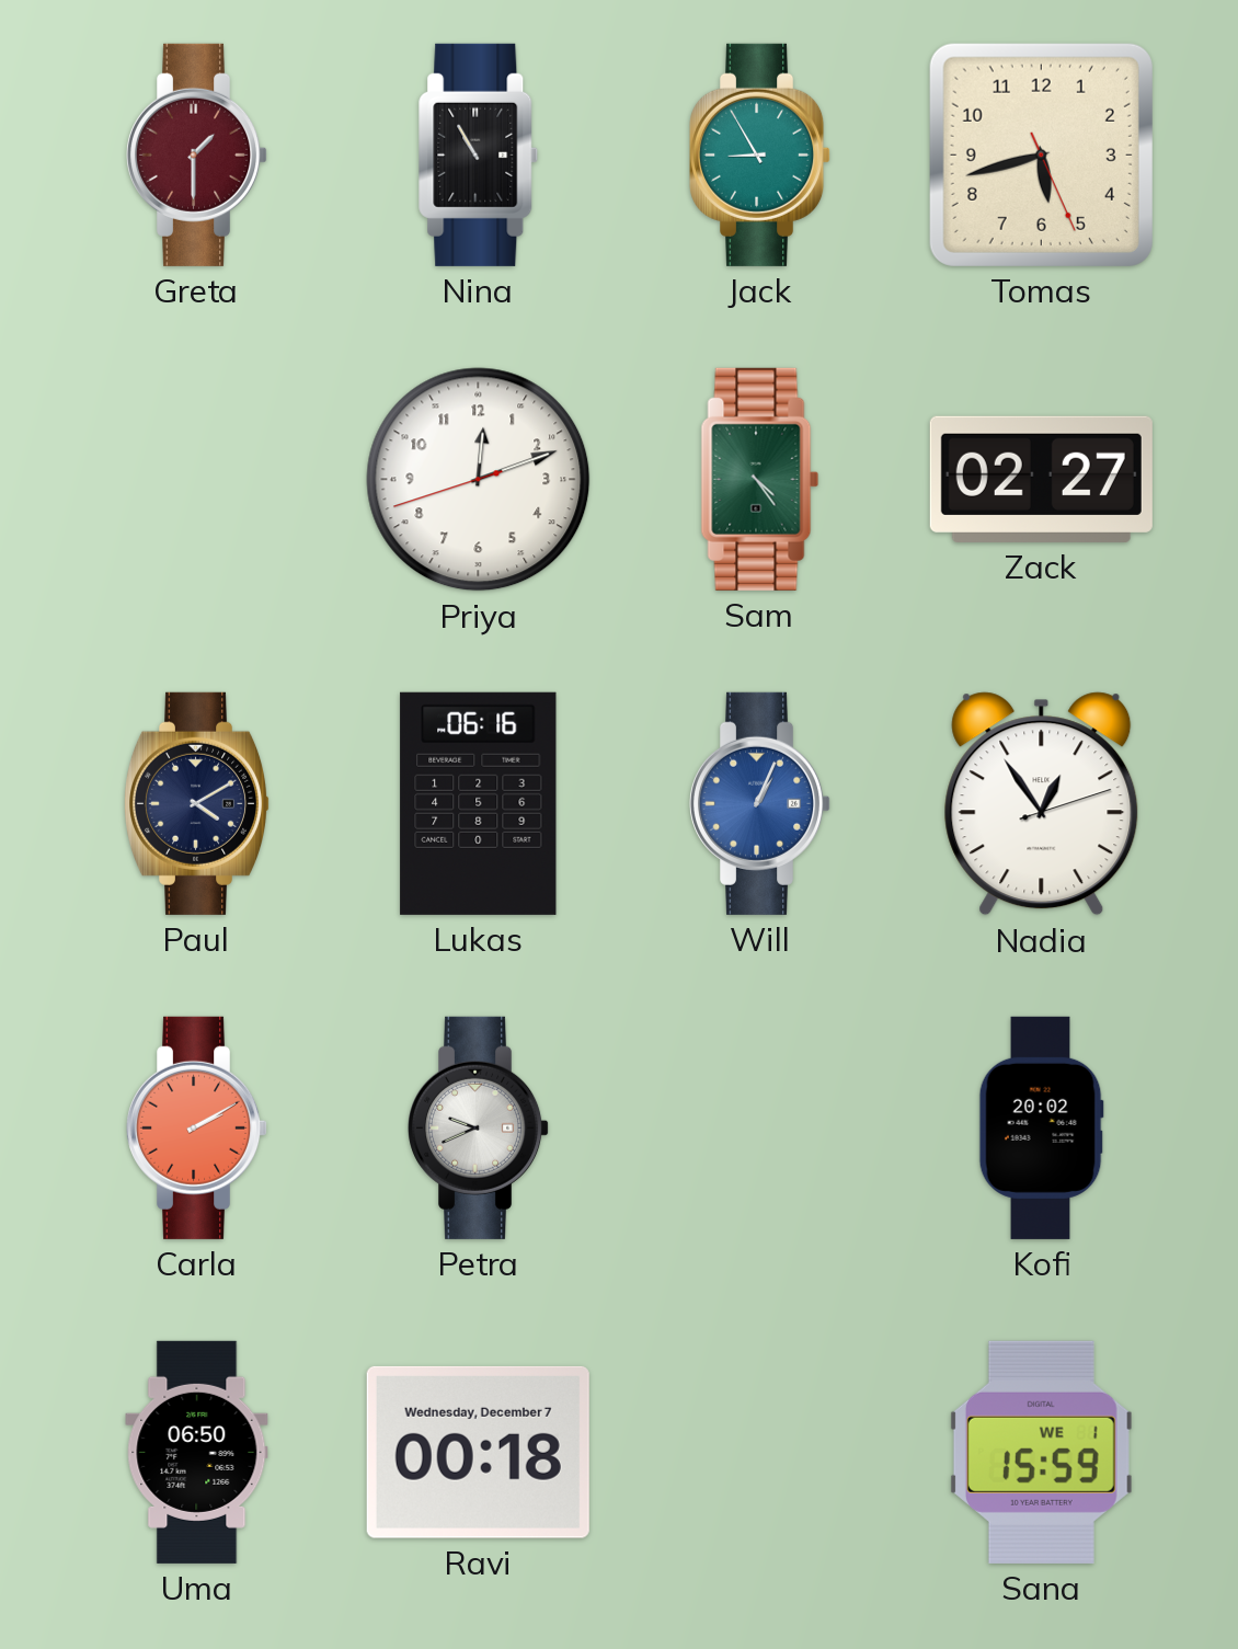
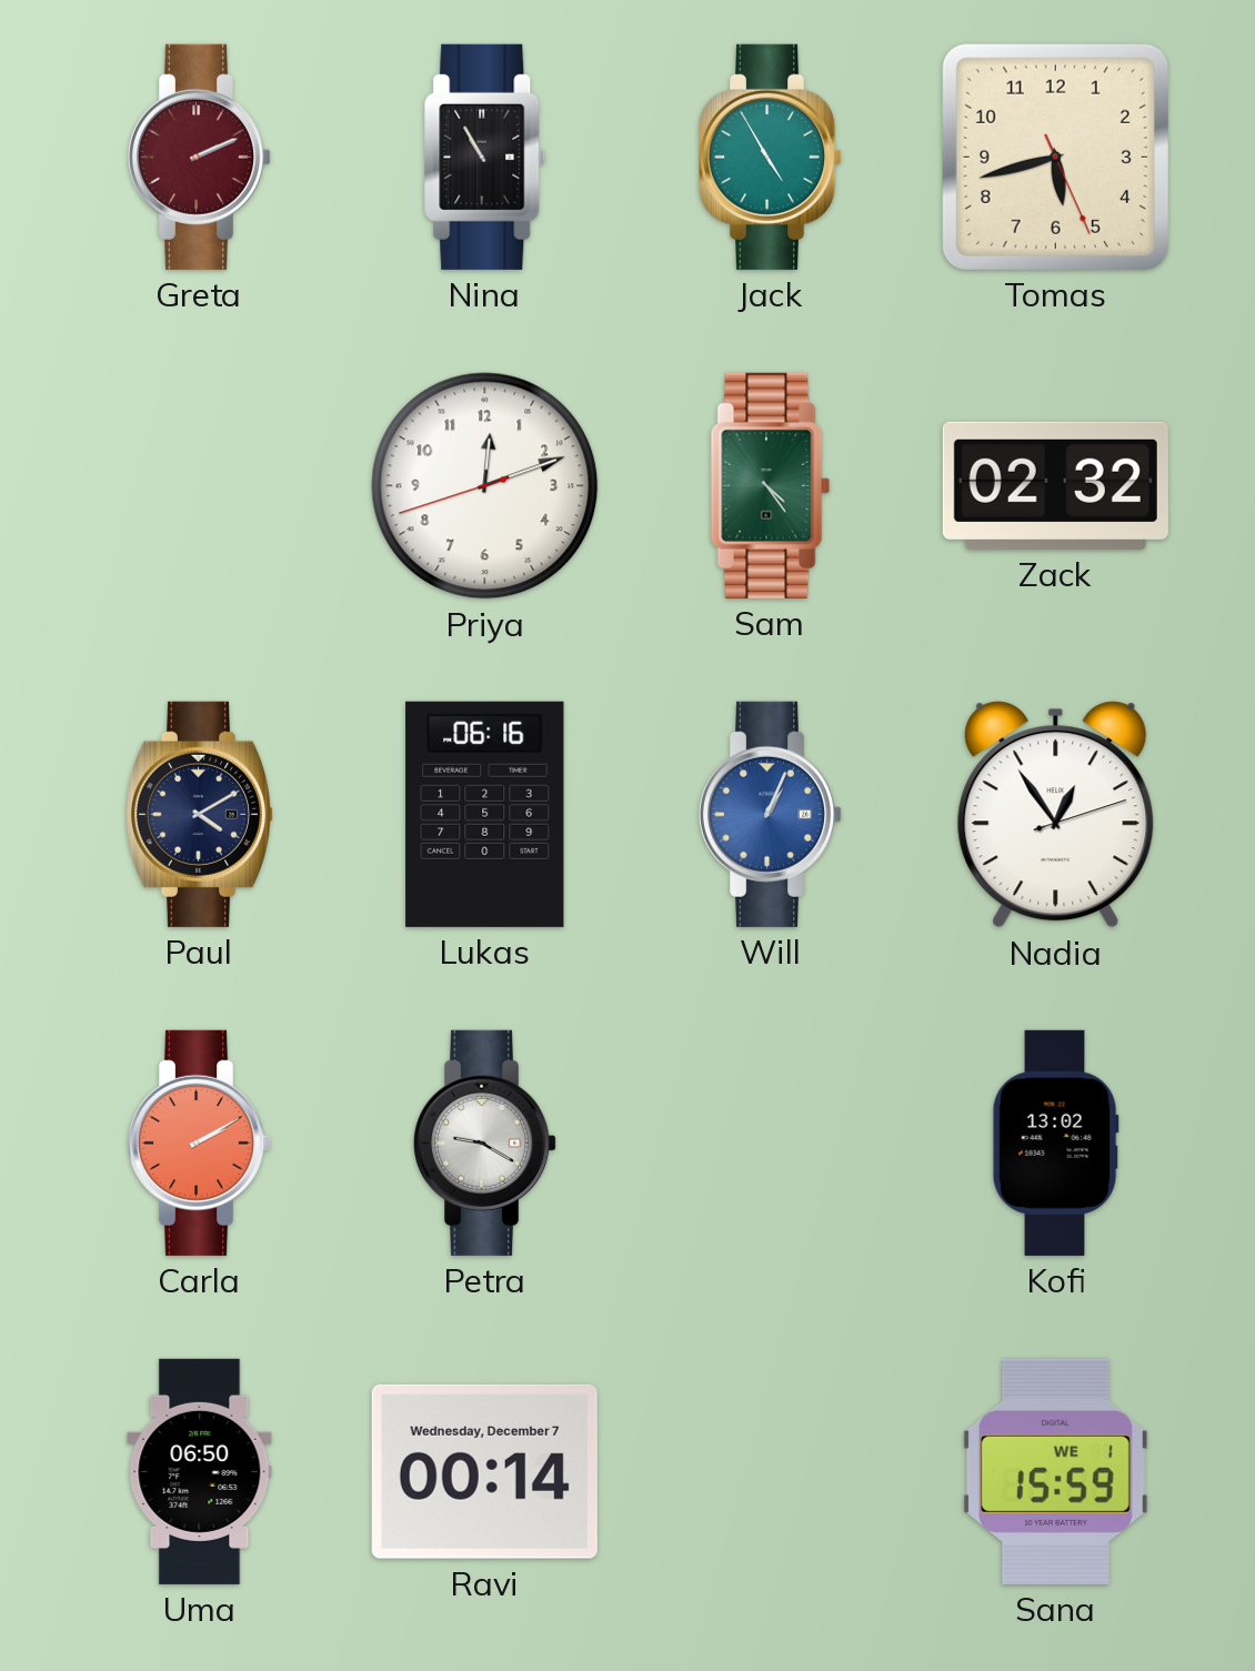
Greta: 1:30 -> 2:11
Jack: 8:55 -> 4:55
Zack: 02:27 -> 02:32
Petra: 9:41 -> 9:20
Kofi: 20:02 -> 13:02
Ravi: 00:18 -> 00:14
